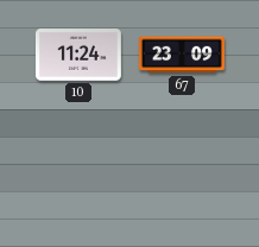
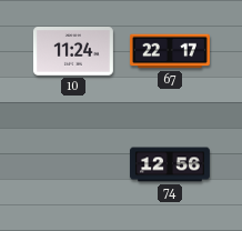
67: 23:09 -> 22:17
74: none -> 12:56
